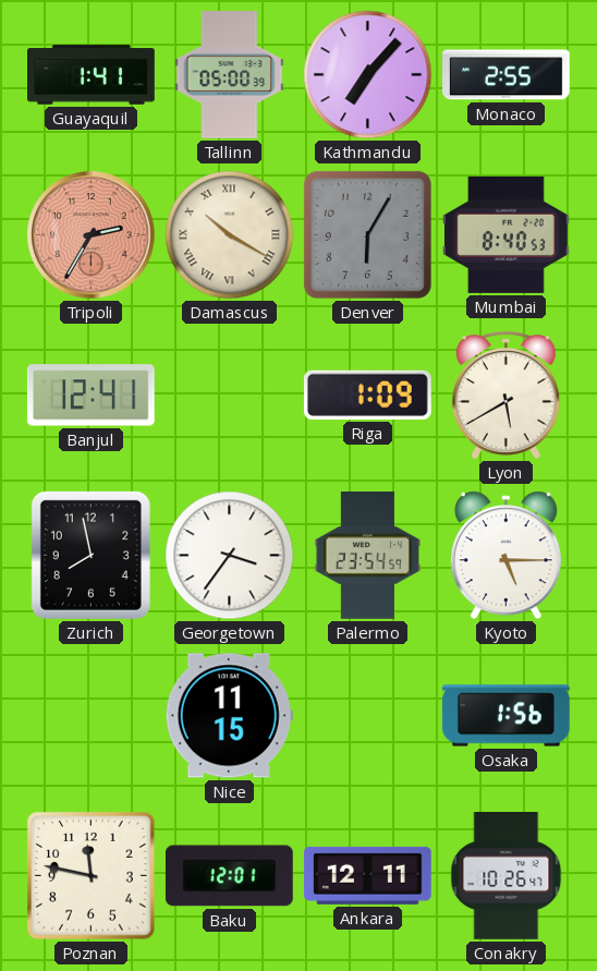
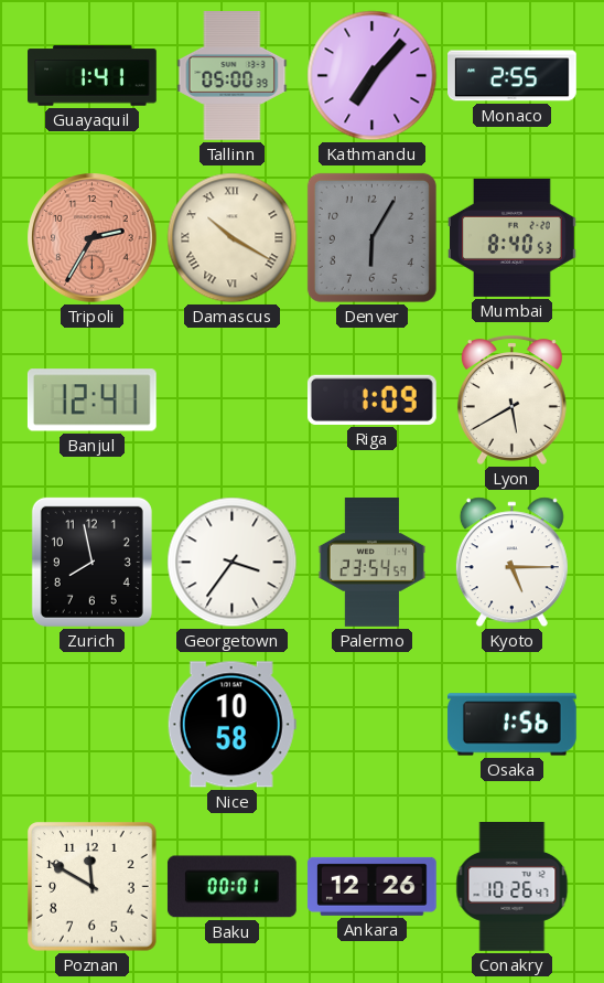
Nice: 11:15 -> 10:58
Poznan: 11:47 -> 11:50
Baku: 12:01 -> 00:01
Ankara: 12:11 -> 12:26
